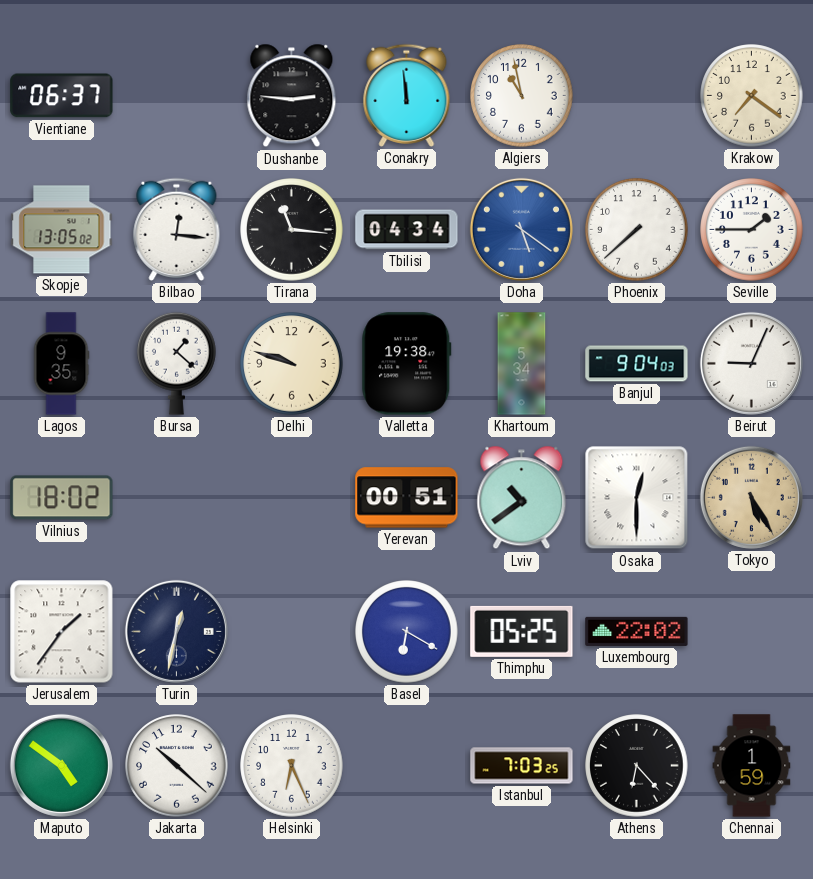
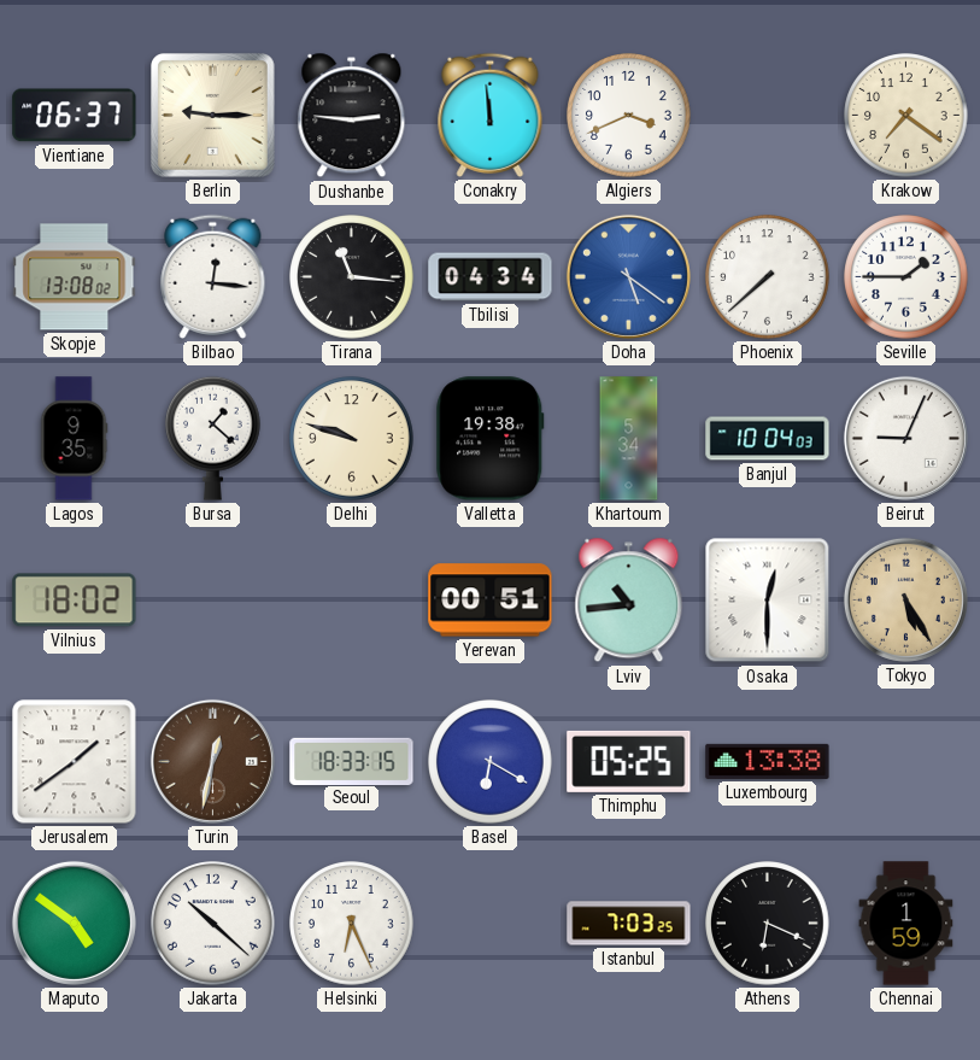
Berlin: none -> 9:15
Algiers: 10:58 -> 3:41
Skopje: 13:05 -> 13:08
Banjul: 9:04 -> 10:04
Lviv: 10:39 -> 10:44
Jerusalem: 1:36 -> 1:39
Turin dial: navy -> brown
Seoul: none -> 18:33
Luxembourg: 22:02 -> 13:38
Athens: 6:23 -> 6:19
